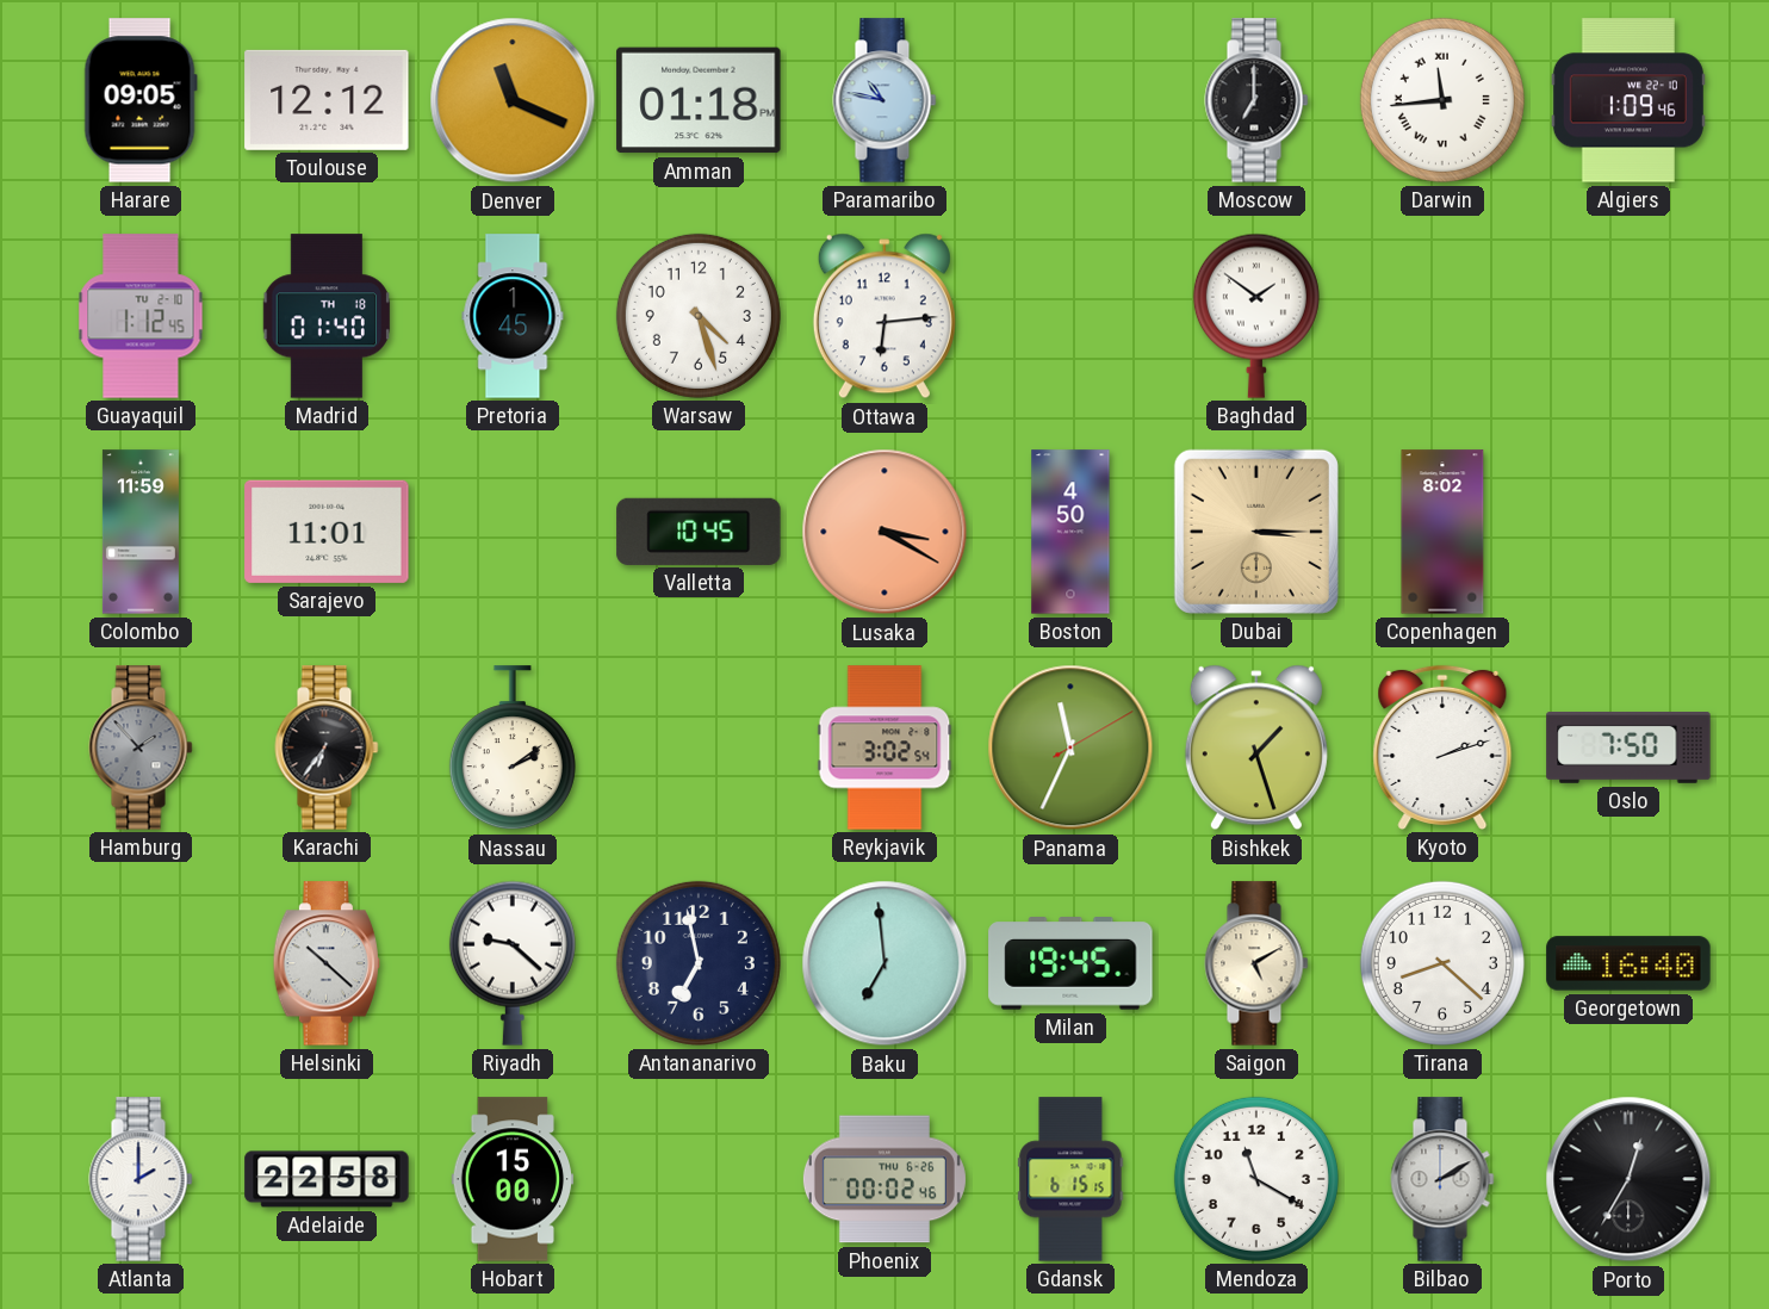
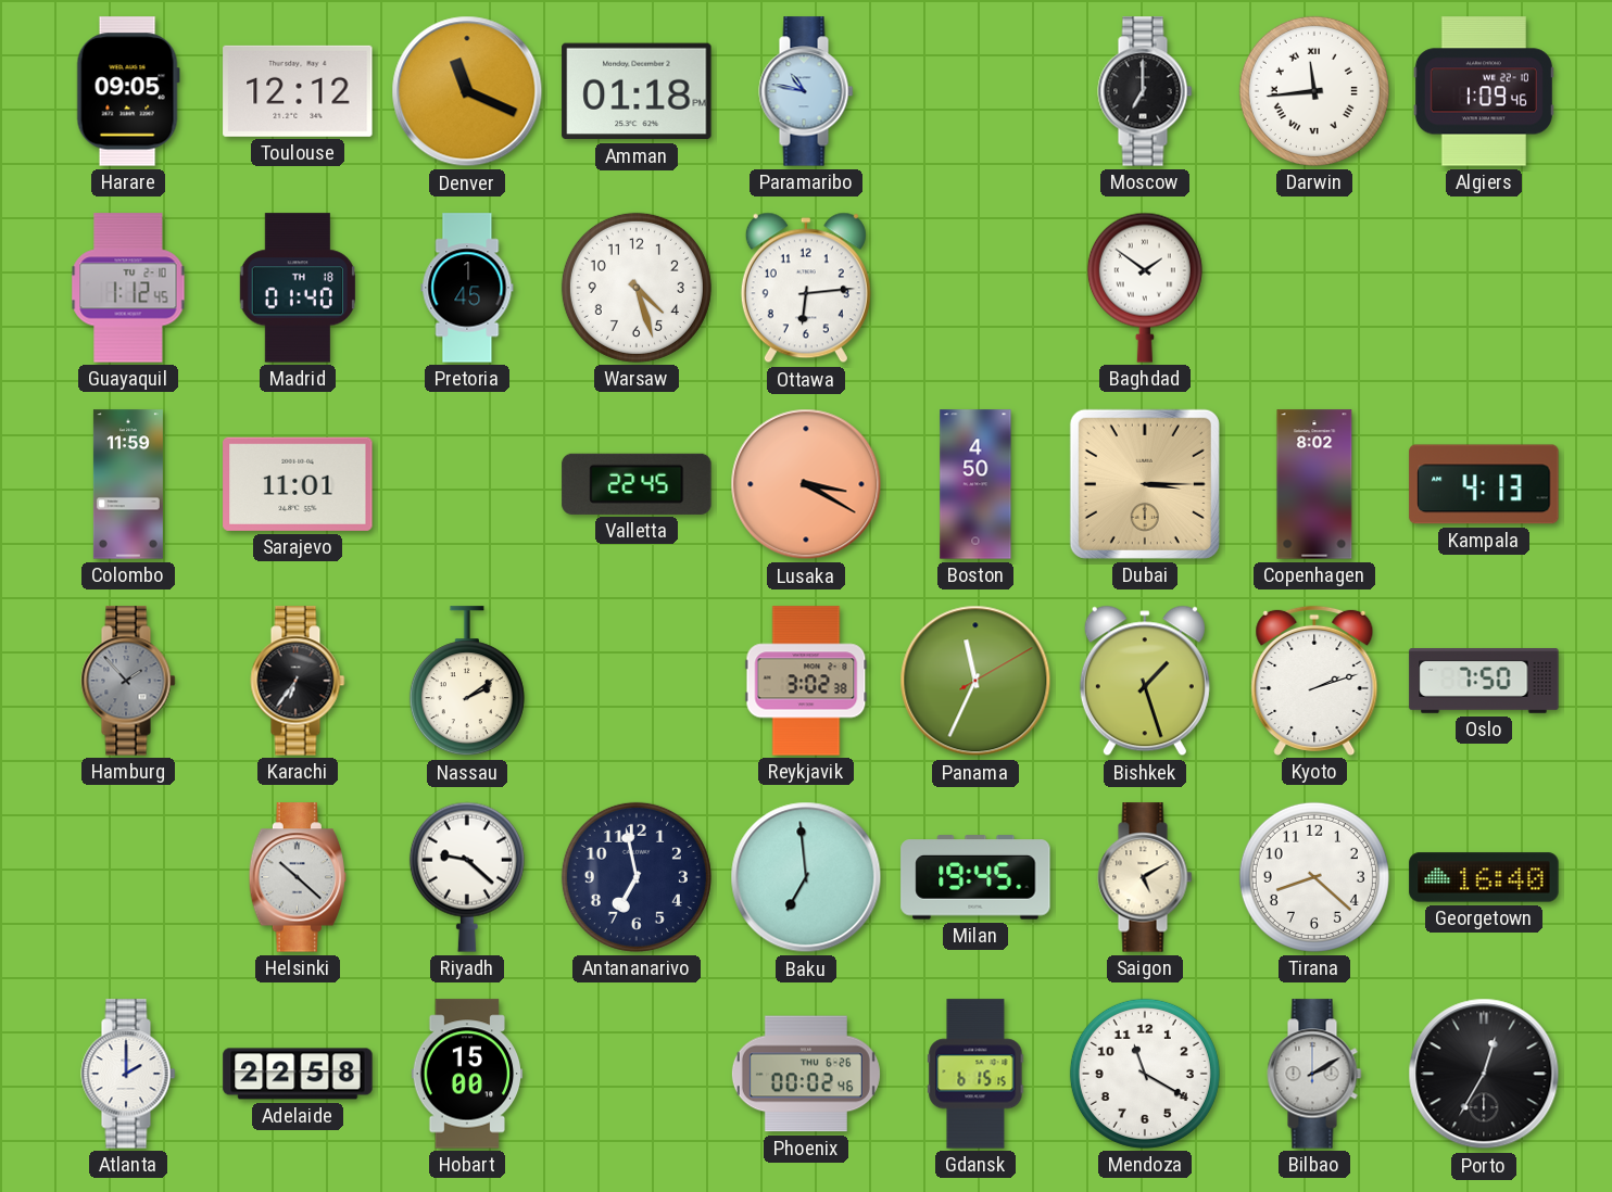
Valletta: 10:45 -> 22:45
Kampala: none -> 4:13
Reykjavik: 3:02:54 -> 3:02:38
